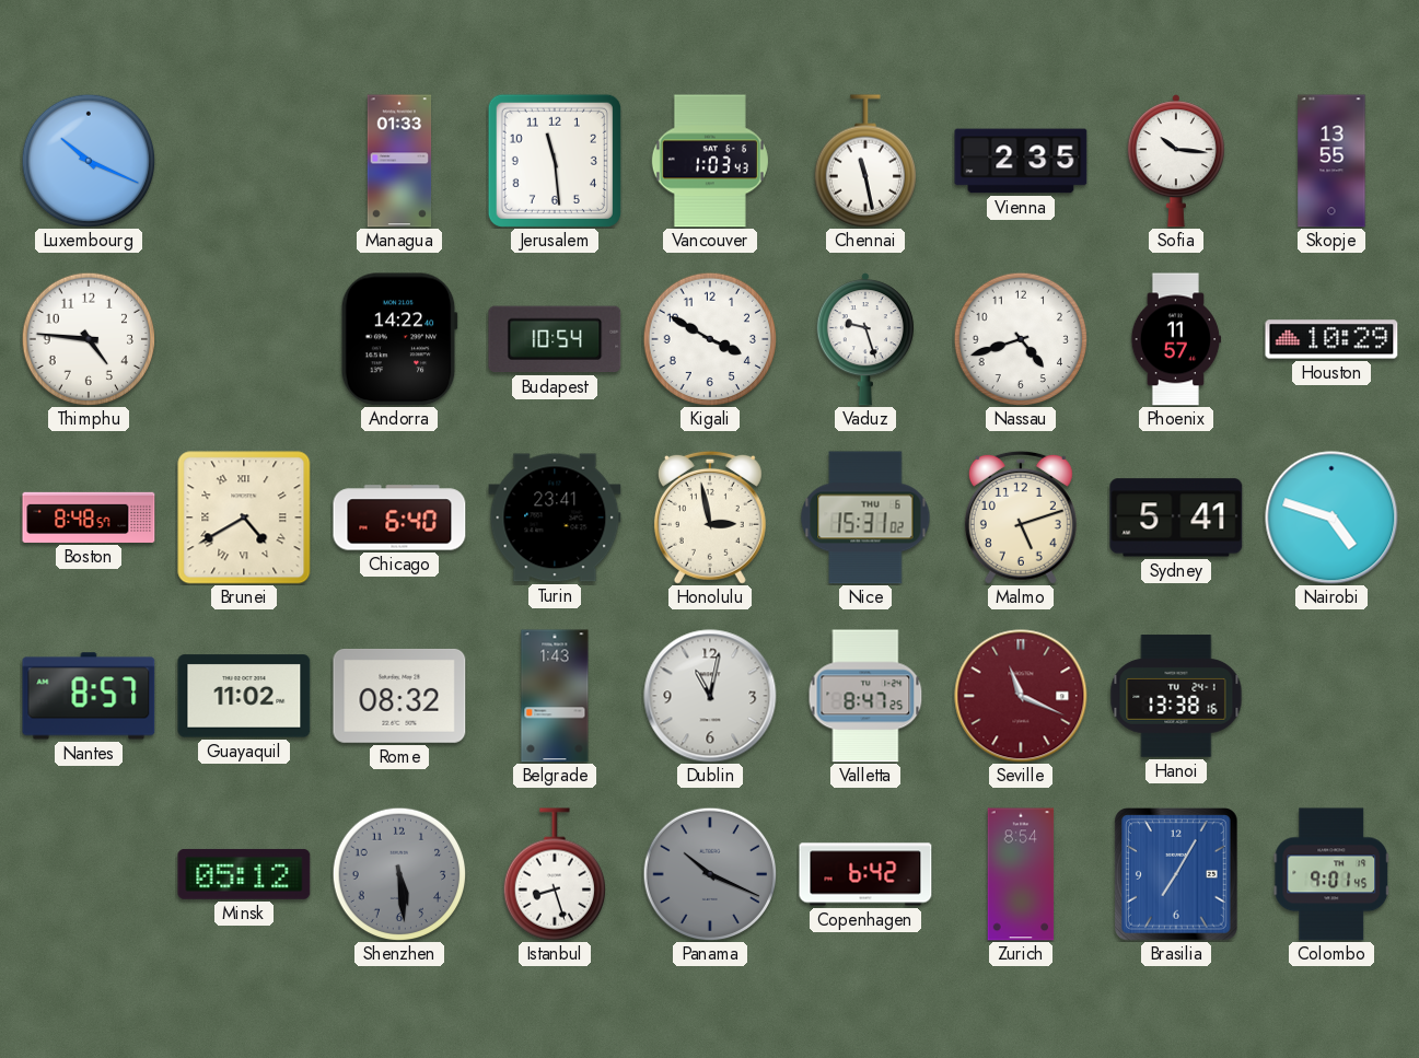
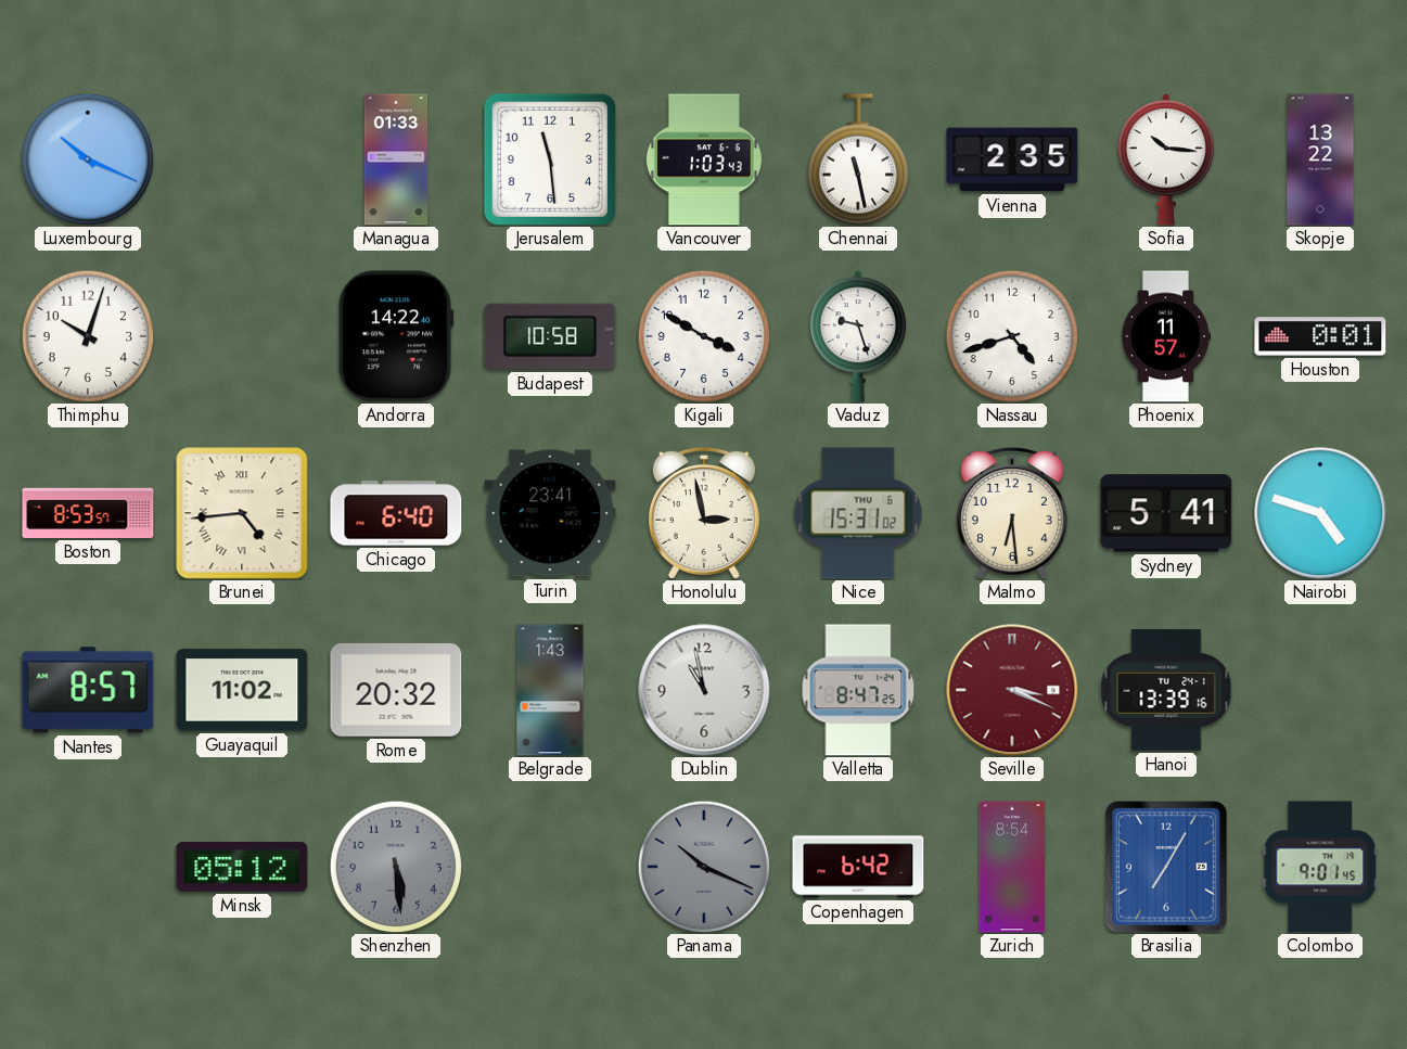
Skopje: 13:55 -> 13:22
Thimphu: 4:46 -> 10:03
Budapest: 10:54 -> 10:58
Houston: 10:29 -> 0:01
Boston: 8:48 -> 8:53
Brunei: 4:40 -> 4:44
Malmo: 5:12 -> 6:29
Rome: 08:32 -> 20:32
Dublin: 11:02 -> 10:58
Seville: 11:19 -> 3:19
Hanoi: 13:38 -> 13:39
Istanbul: 8:27 -> none
